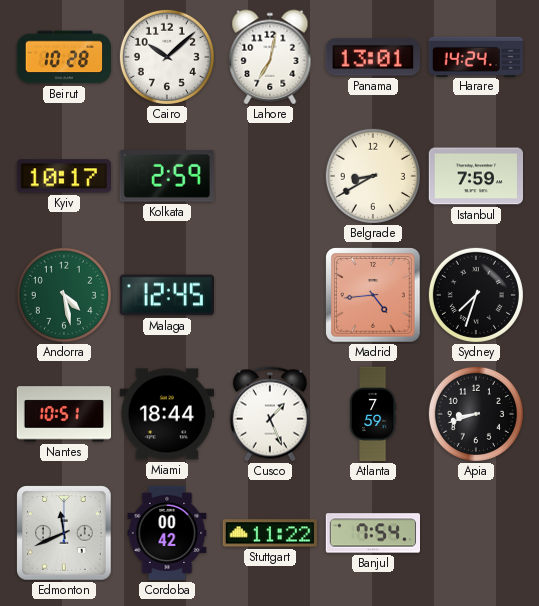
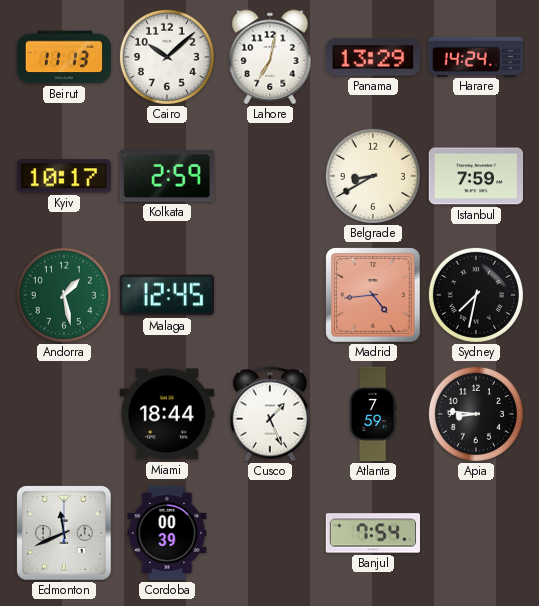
Beirut: 10:28 -> 11:13
Panama: 13:01 -> 13:29
Andorra: 4:28 -> 1:28
Sydney: 7:33 -> 7:32
Nantes: 10:51 -> none
Apia: 8:42 -> 8:46
Cordoba: 00:42 -> 00:39
Stuttgart: 11:22 -> none
